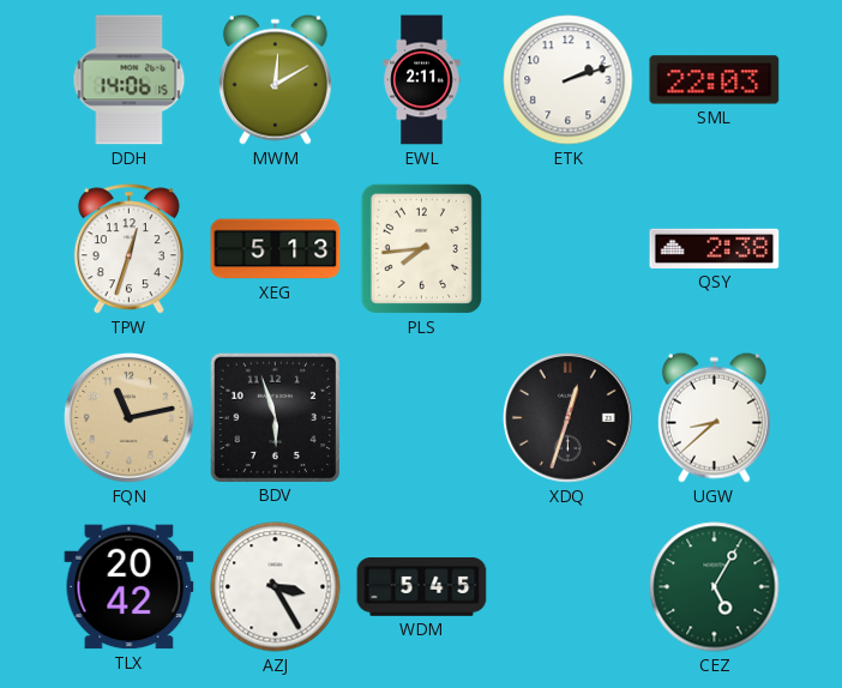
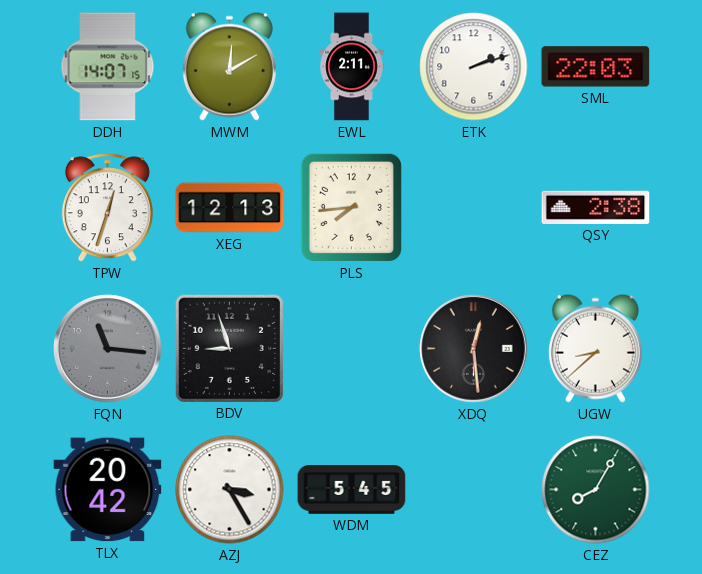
DDH: 14:06 -> 14:07
XEG: 5:13 -> 12:13
FQN: 11:13 -> 11:16
FQN dial: champagne -> grey
BDV: 5:57 -> 8:57
XDQ: 12:33 -> 12:29
CEZ: 5:05 -> 8:05
